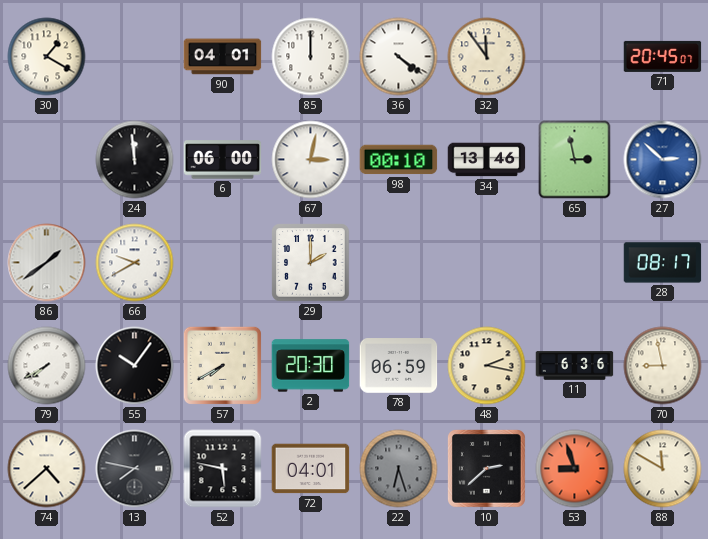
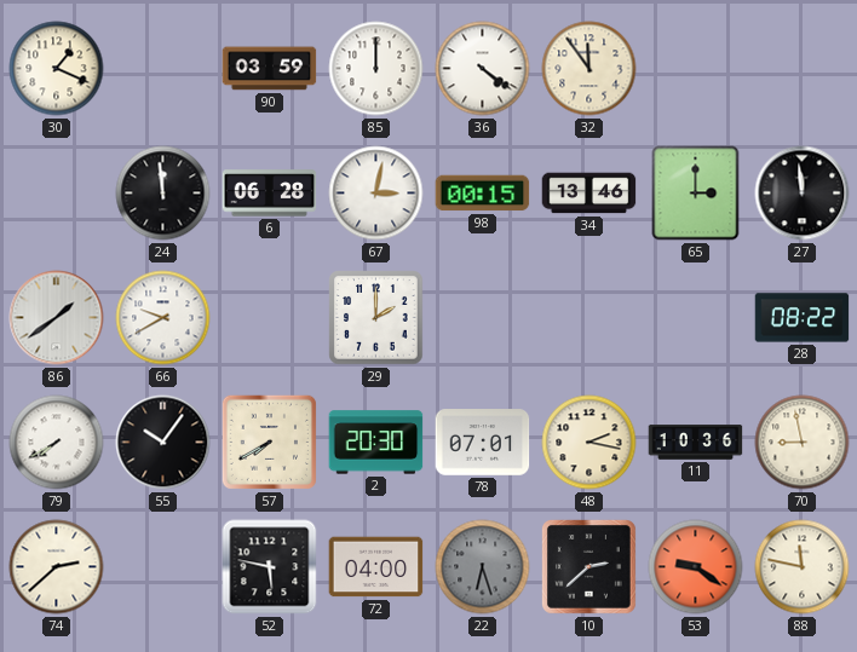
30: 1:20 -> 1:19
90: 04:01 -> 03:59
71: 20:45 -> none
6: 06:00 -> 06:28
98: 00:10 -> 00:15
65: 2:58 -> 3:00
27: 2:52 -> 11:59
27 dial: blue -> black
28: 08:17 -> 08:22
78: 06:59 -> 07:01
11: 6:36 -> 10:36
74: 4:38 -> 2:38
13: 7:47 -> none
72: 04:01 -> 04:00
53: 8:57 -> 9:21
88: 11:50 -> 11:47
